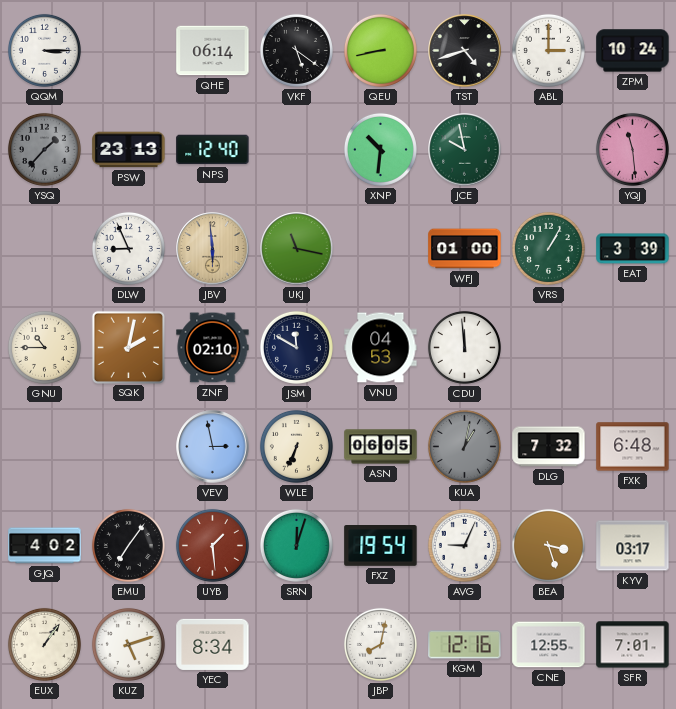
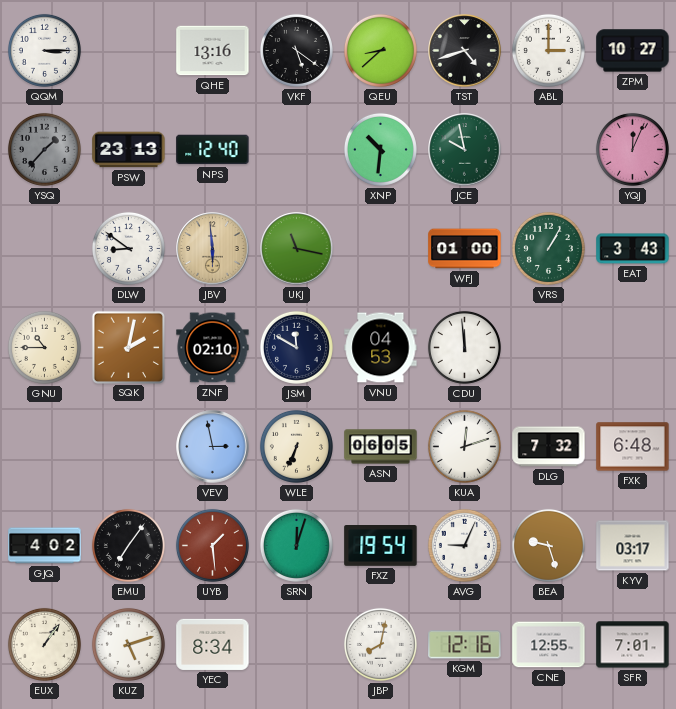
QHE: 06:14 -> 13:16
QEU: 8:43 -> 8:38
ZPM: 10:24 -> 10:27
YQJ: 11:29 -> 12:04
DLW: 8:56 -> 8:51
EAT: 3:39 -> 3:43
KUA: 1:02 -> 12:12
KUA dial: grey -> white
BEA: 3:27 -> 9:27
